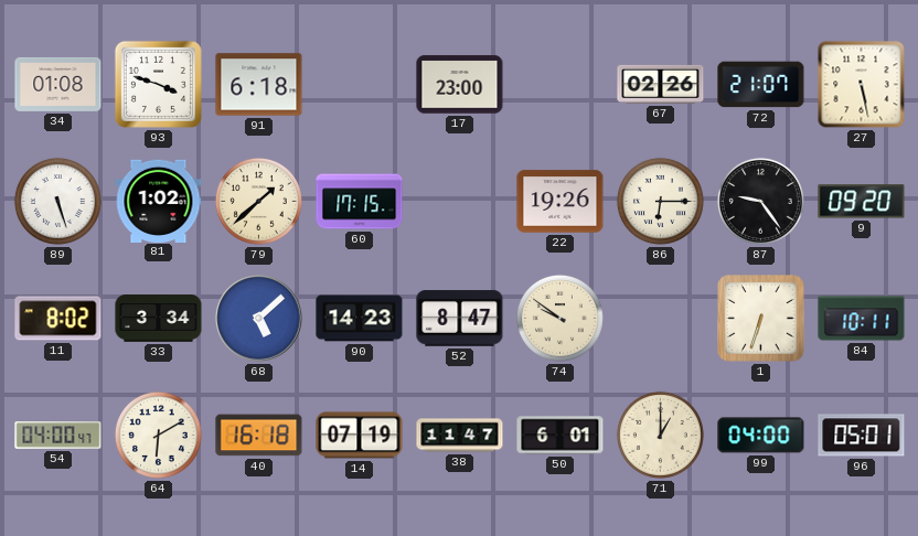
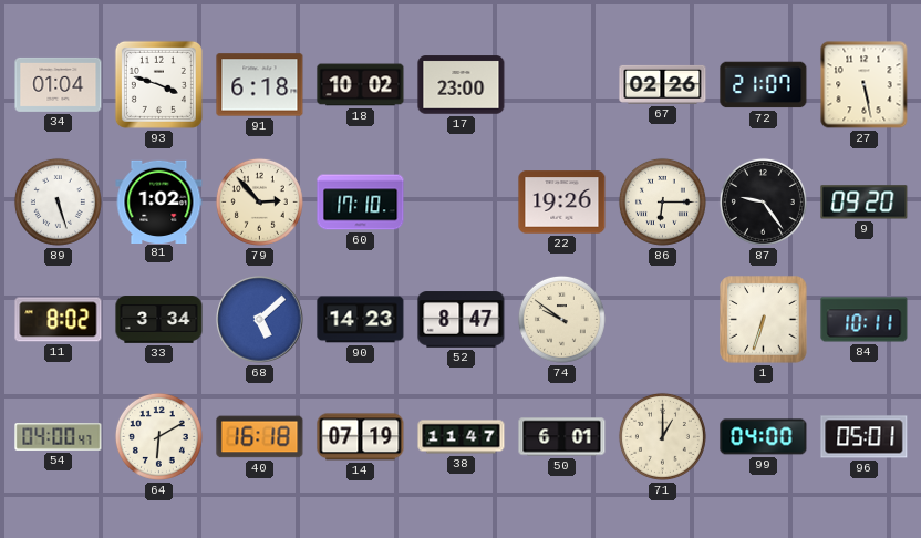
34: 01:08 -> 01:04
18: none -> 10:02
79: 1:38 -> 2:53
60: 17:15 -> 17:10
